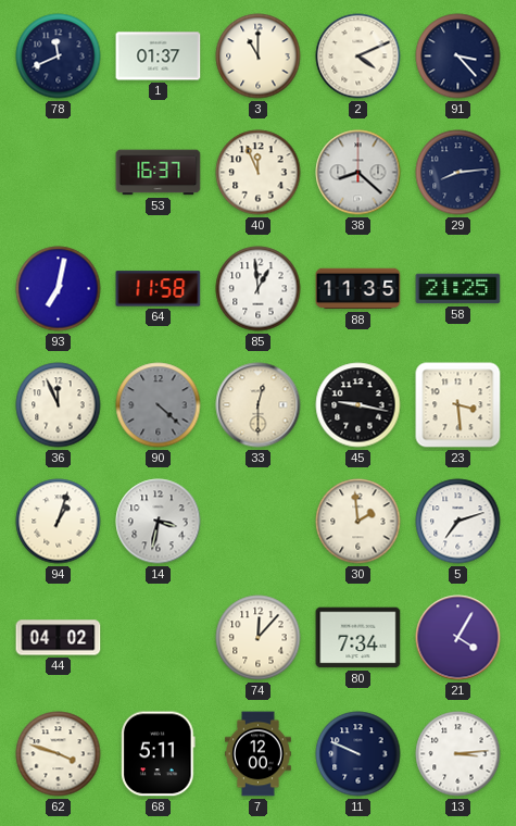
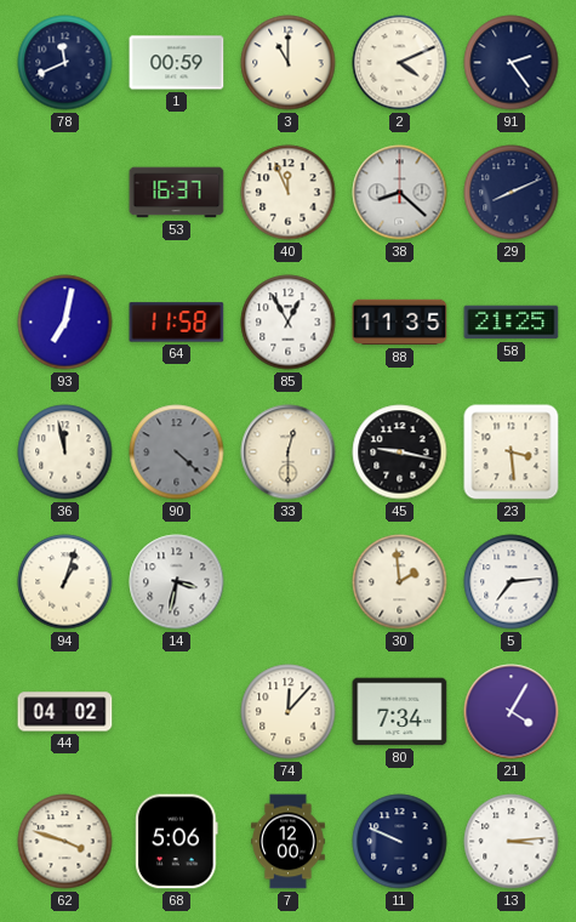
1: 01:37 -> 00:59
91: 3:23 -> 2:24
29: 8:14 -> 8:11
85: 12:59 -> 12:55
36: 11:56 -> 11:58
5: 7:12 -> 7:14
68: 5:11 -> 5:06
